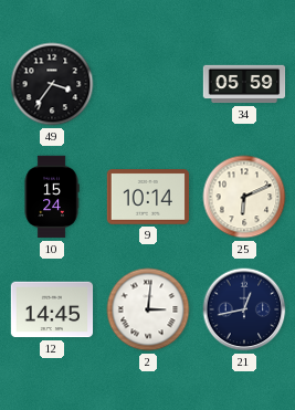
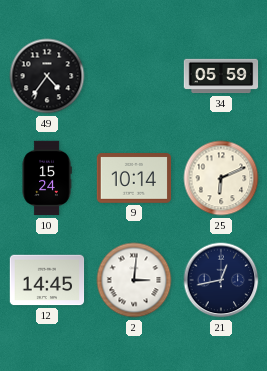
49: 3:36 -> 4:36
